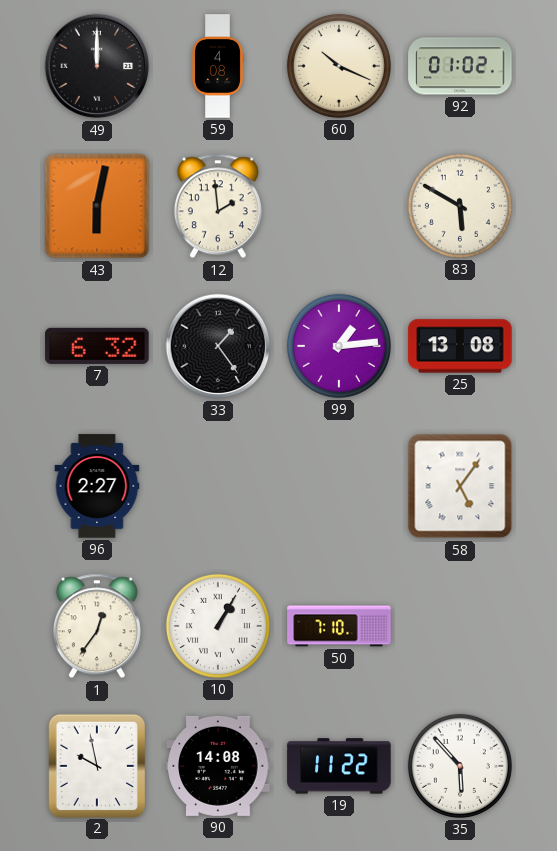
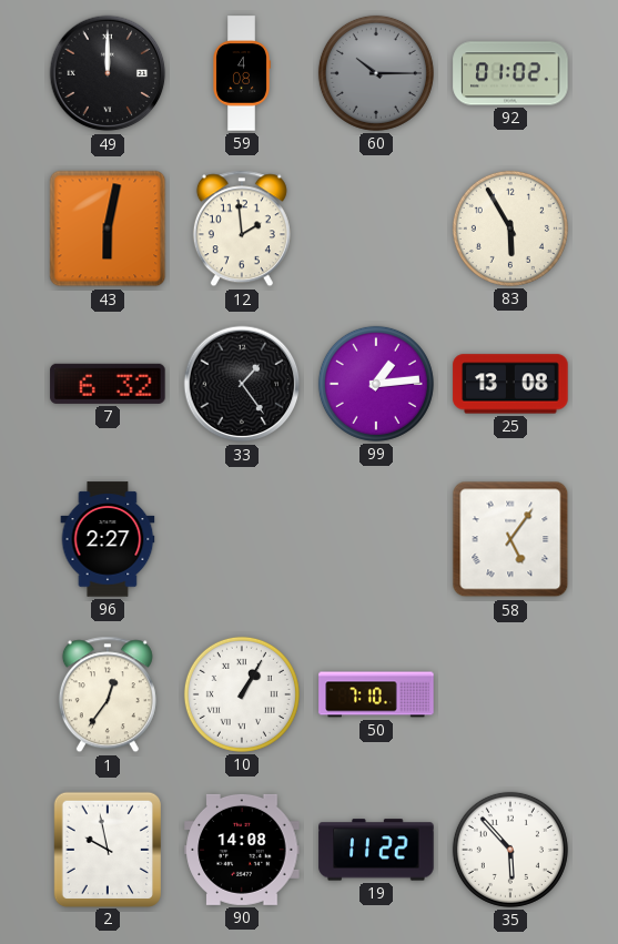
60: 10:19 -> 10:15
60 dial: cream -> grey
83: 5:50 -> 5:55
